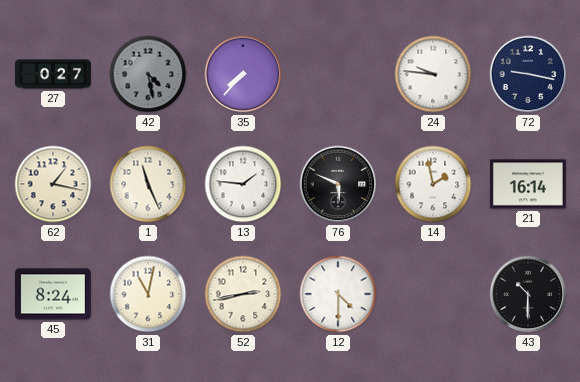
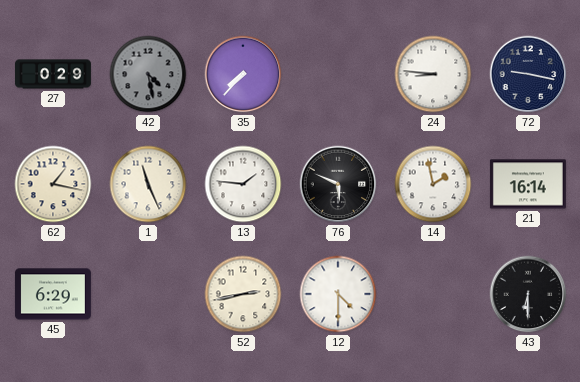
27: 0:27 -> 0:29
24: 9:46 -> 8:46
45: 8:24 -> 6:29
31: 11:02 -> none
43: 10:30 -> 6:30
